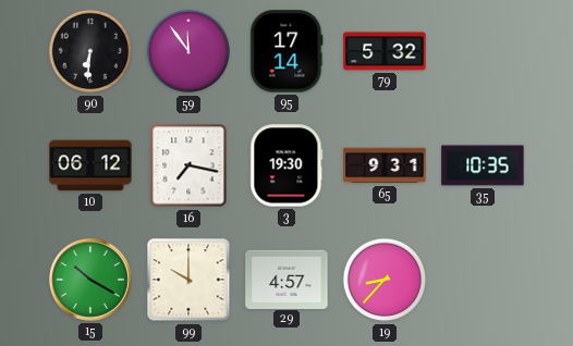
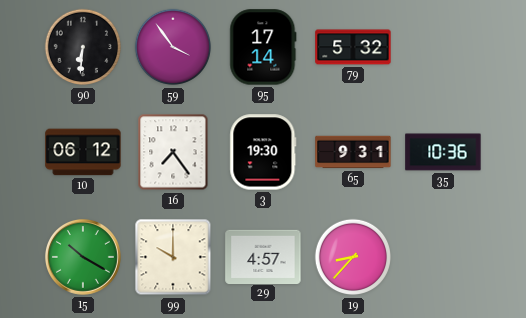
59: 11:54 -> 3:54
16: 7:17 -> 7:24
35: 10:35 -> 10:36
